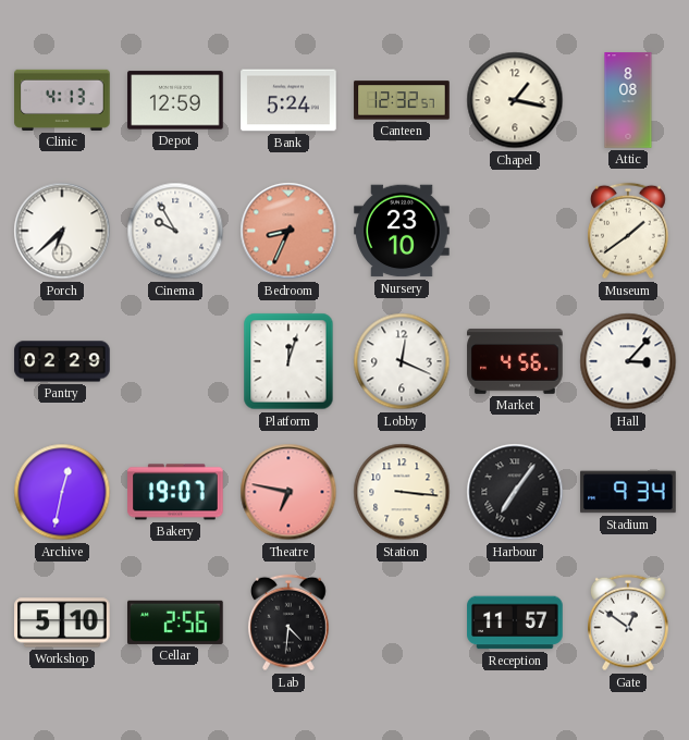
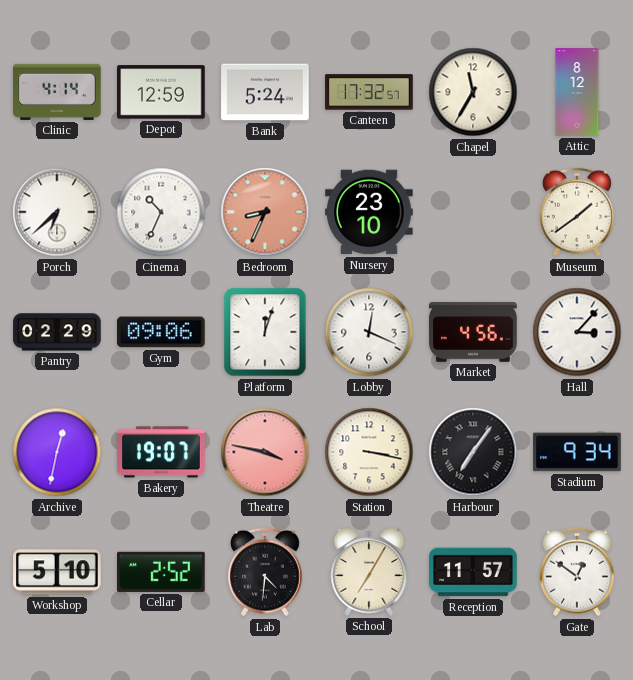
Clinic: 4:13 -> 4:14
Canteen: 12:32 -> 17:32
Chapel: 1:17 -> 11:35
Attic: 8:08 -> 8:12
Cinema: 9:55 -> 10:34
Gym: none -> 09:06
Theatre: 6:47 -> 3:47
Station: 3:16 -> 3:17
Cellar: 2:56 -> 2:52
School: none -> 7:05
